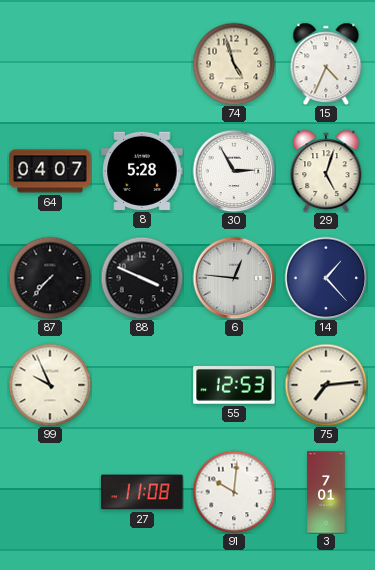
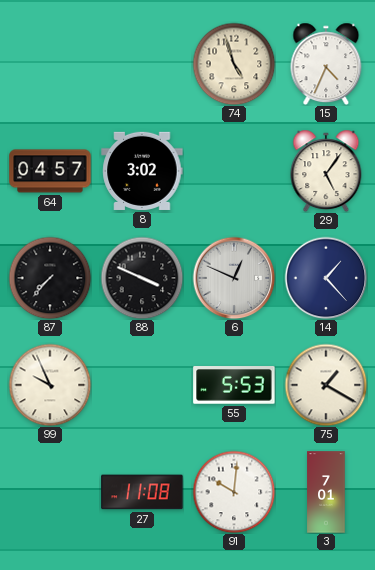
64: 04:07 -> 04:57
8: 5:28 -> 3:02
30: 2:55 -> none
29: 5:03 -> 5:06
6: 12:46 -> 12:49
55: 12:53 -> 5:53
75: 7:14 -> 1:20
